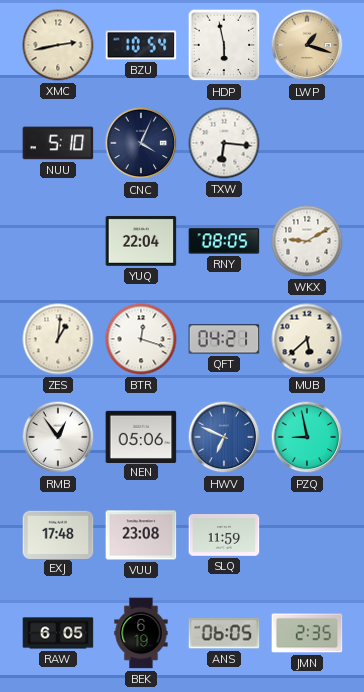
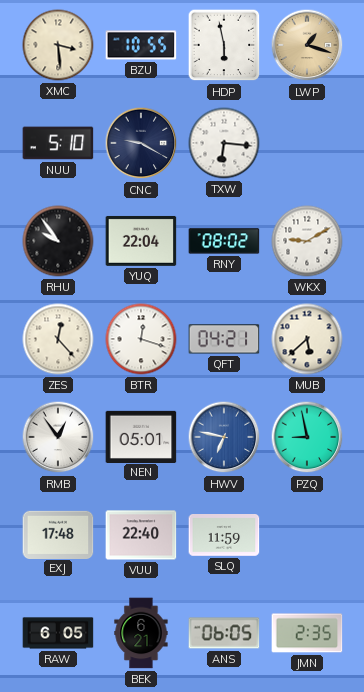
XMC: 2:43 -> 3:29
BZU: 10:54 -> 10:55
CNC: 4:04 -> 9:20
RHU: none -> 9:54
RNY: 08:05 -> 08:02
ZES: 1:01 -> 12:23
NEN: 05:06 -> 05:01
HWV: 6:49 -> 6:47
VUU: 23:08 -> 22:40
BEK: 6:19 -> 6:21
